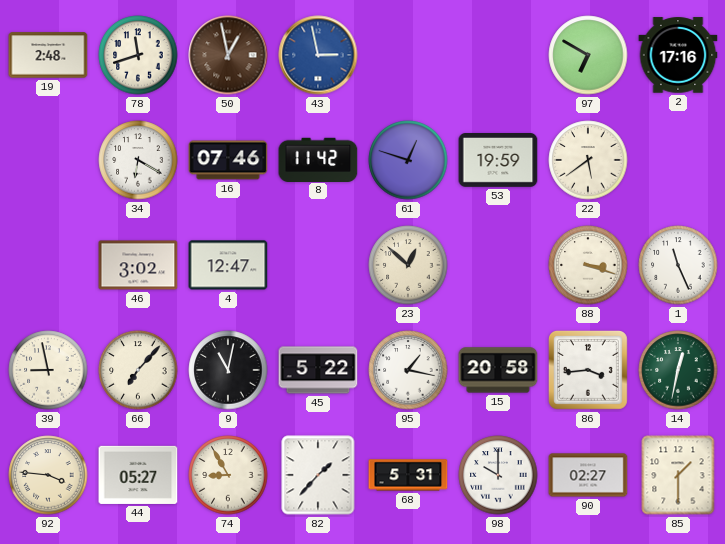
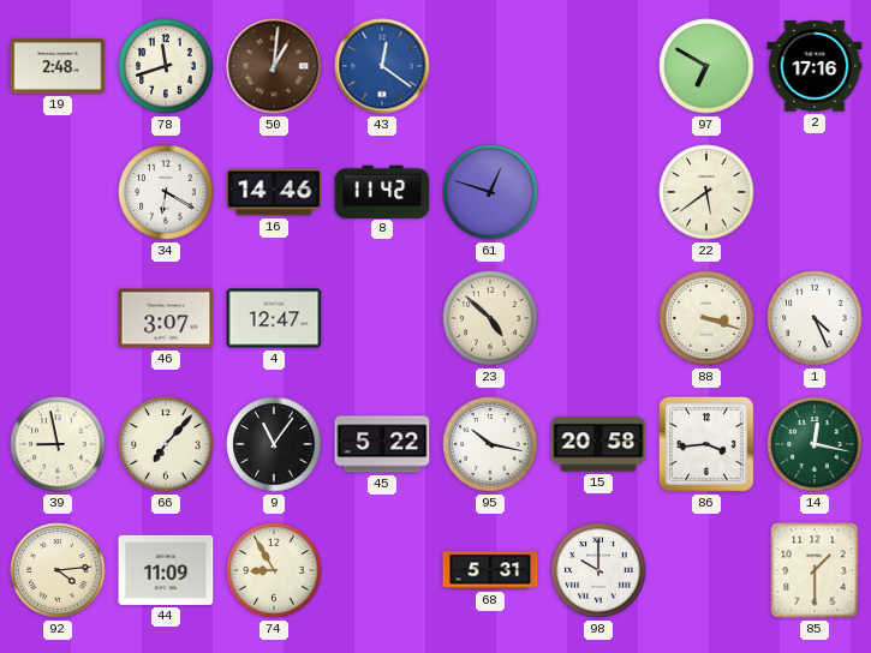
50: 12:58 -> 1:01
43: 2:58 -> 12:21
16: 07:46 -> 14:46
53: 19:59 -> none
46: 3:02 -> 3:07
23: 12:52 -> 4:52
1: 11:26 -> 4:26
9: 11:02 -> 11:06
95: 1:17 -> 10:17
14: 12:32 -> 12:17
92: 3:46 -> 4:14
44: 05:27 -> 11:09
82: 1:37 -> none
90: 02:27 -> none
